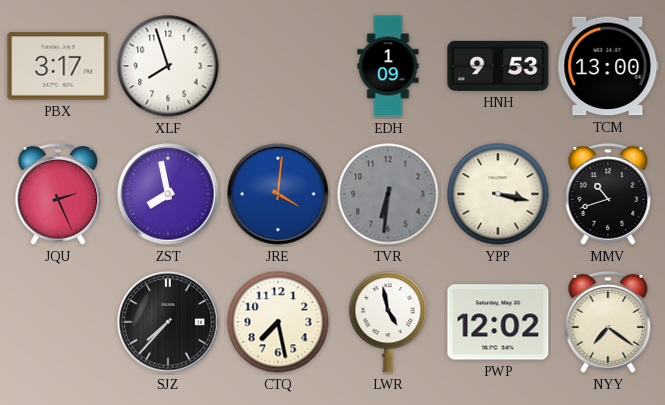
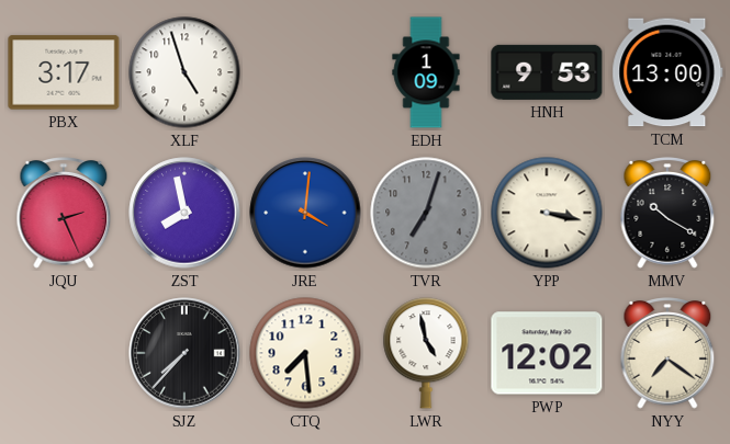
XLF: 7:57 -> 4:57
TVR: 6:31 -> 7:03
MMV: 10:42 -> 10:20
CTQ: 7:28 -> 7:29
